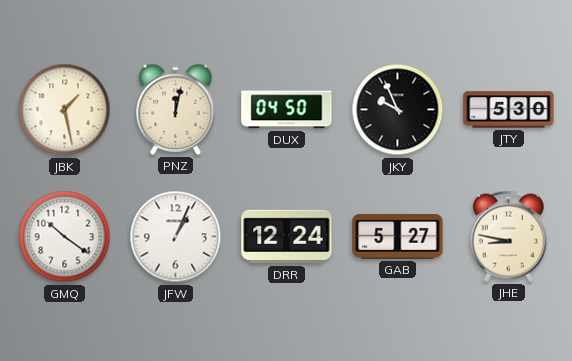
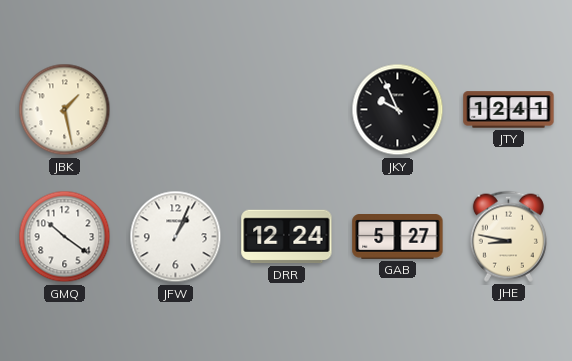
PNZ: 12:02 -> none
DUX: 04:50 -> none
JTY: 5:30 -> 12:41
